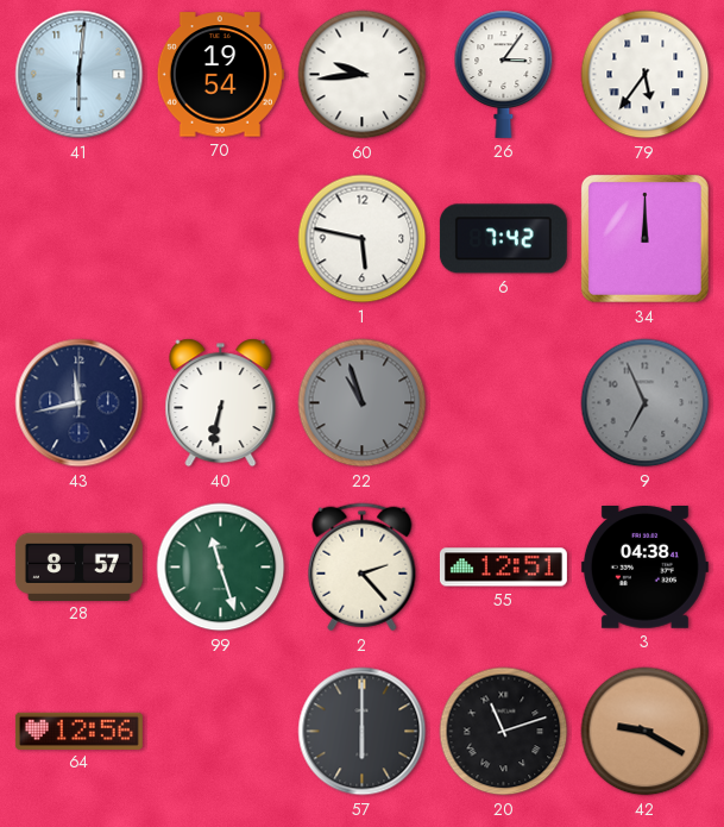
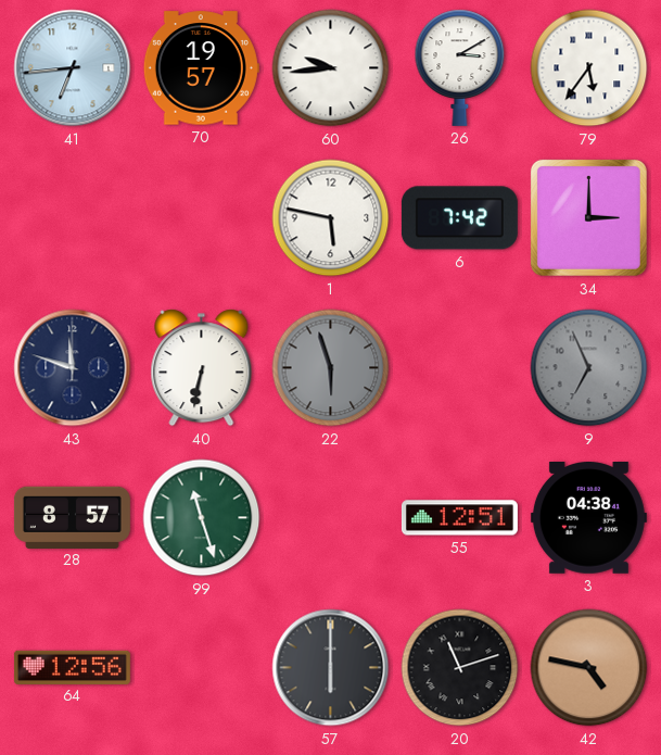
41: 6:01 -> 6:44
70: 19:54 -> 19:57
26: 3:06 -> 3:10
34: 12:00 -> 3:00
43: 11:43 -> 11:48
22: 10:57 -> 5:57
2: 2:23 -> none
42: 9:20 -> 4:47
